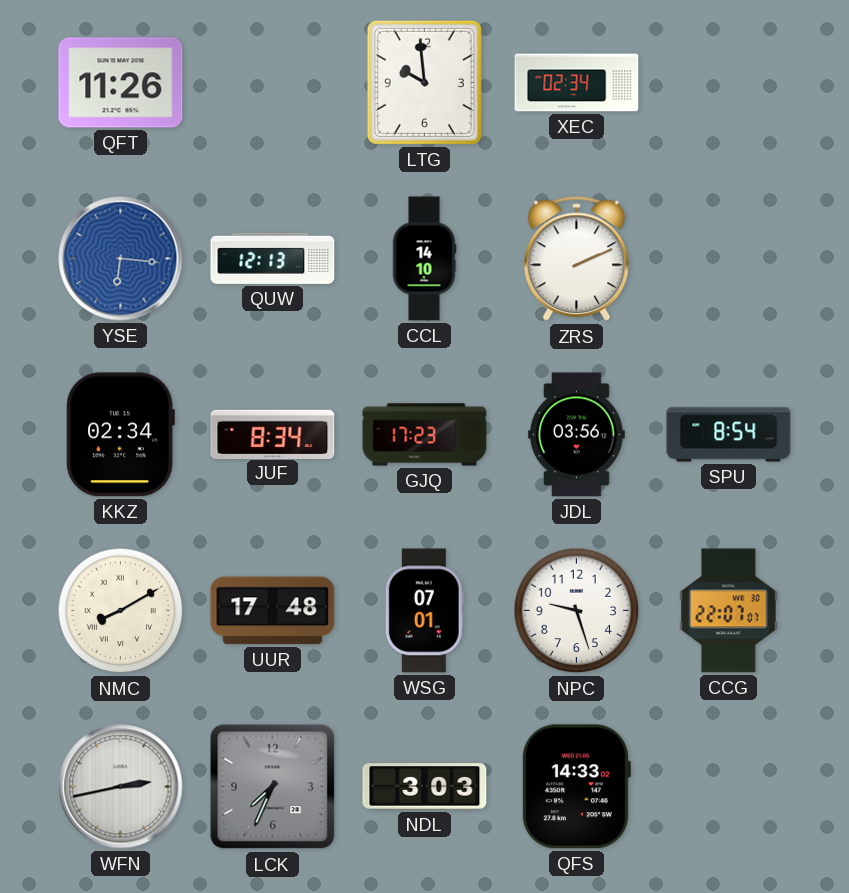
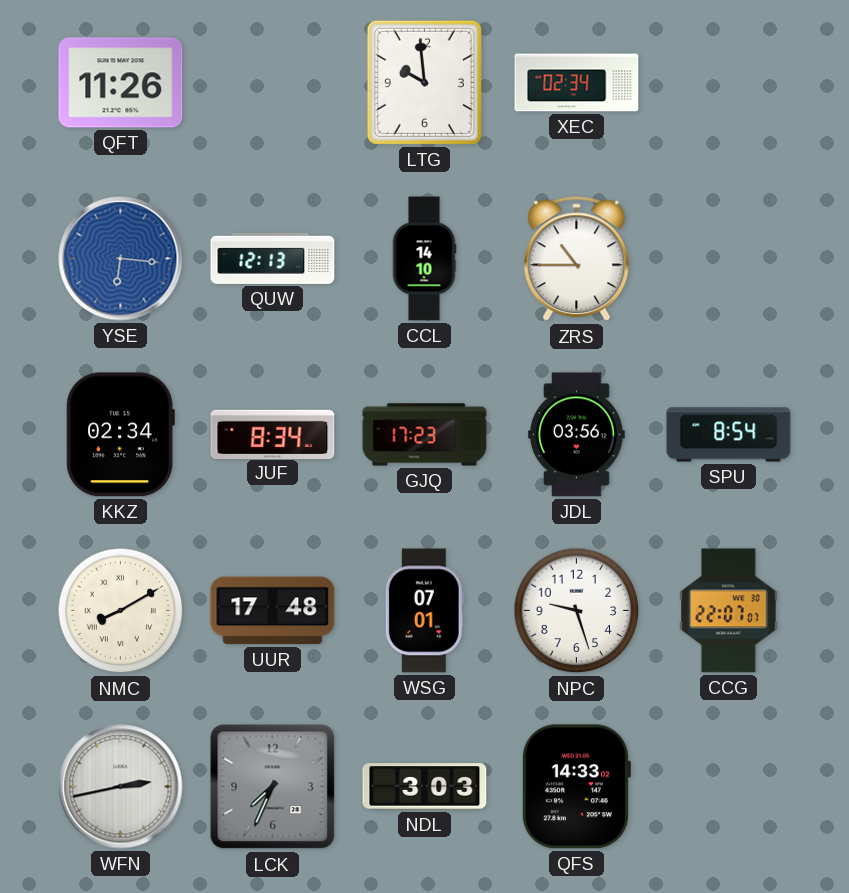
ZRS: 2:11 -> 10:45
